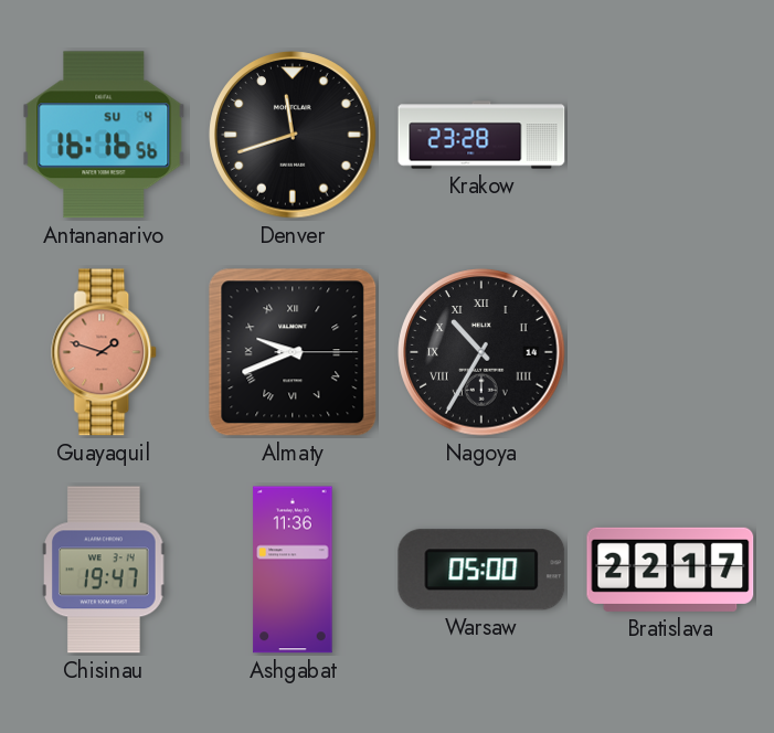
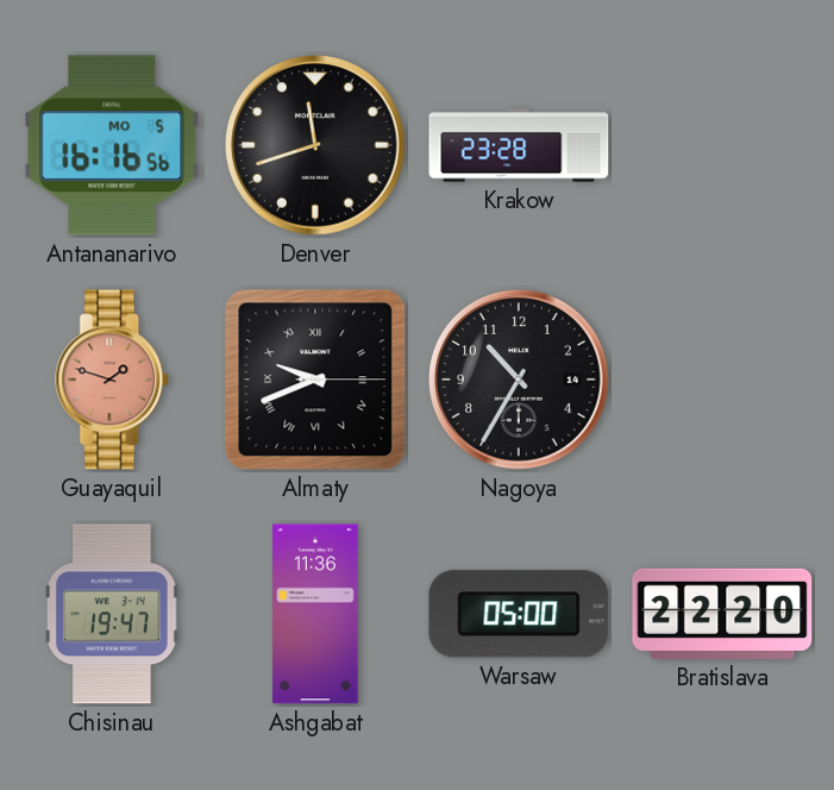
Antananarivo date: SU 4 -> MO 5
Nagoya numerals: Roman -> Arabic
Bratislava: 22:17 -> 22:20
